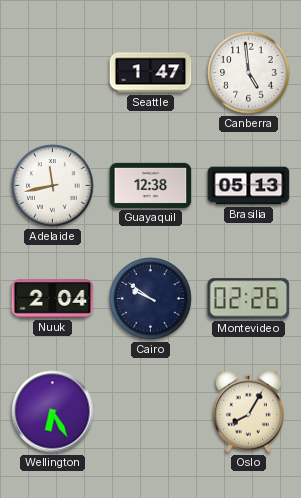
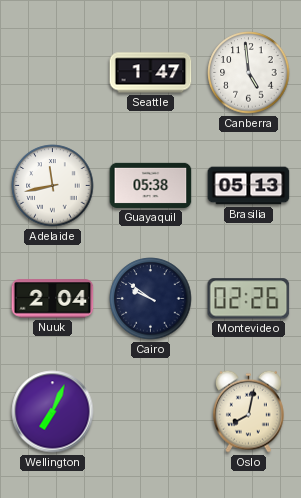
Guayaquil: 12:38 -> 05:38
Wellington: 6:25 -> 7:04
Oslo: 8:05 -> 8:02
